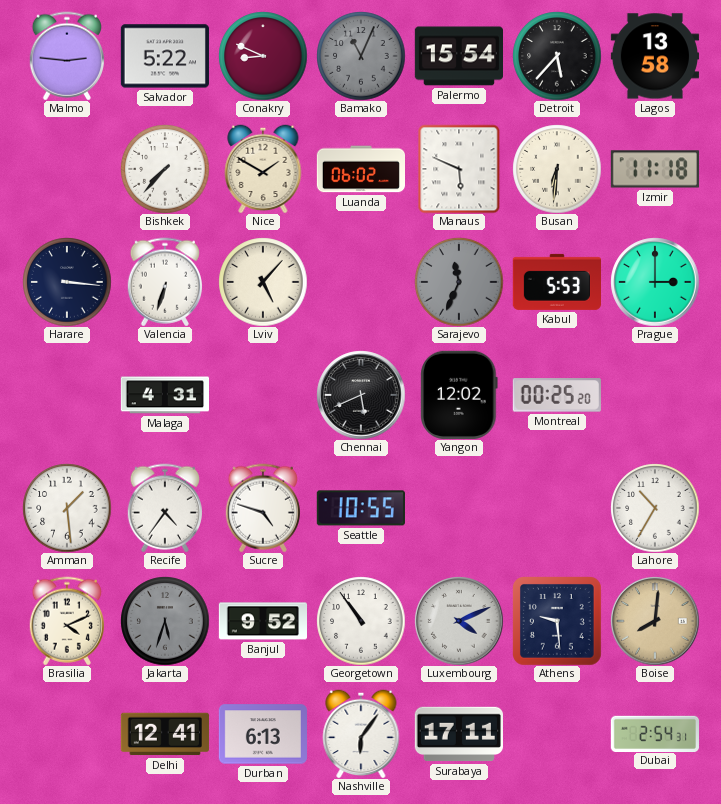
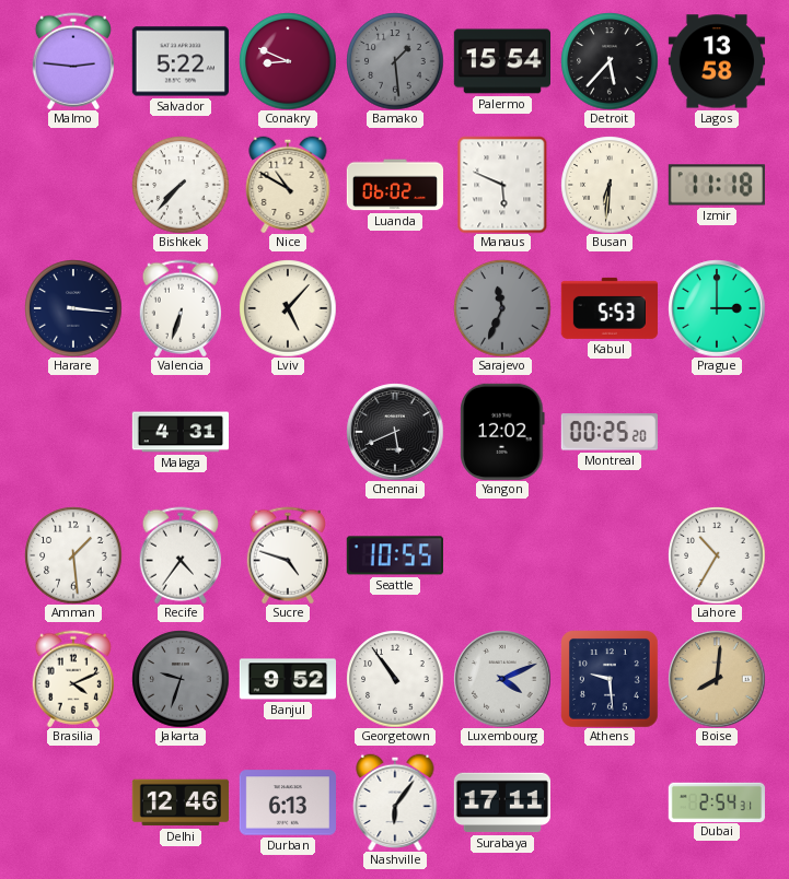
Bamako: 11:04 -> 1:29
Nice: 1:50 -> 10:50
Jakarta: 5:33 -> 9:33
Delhi: 12:41 -> 12:46
